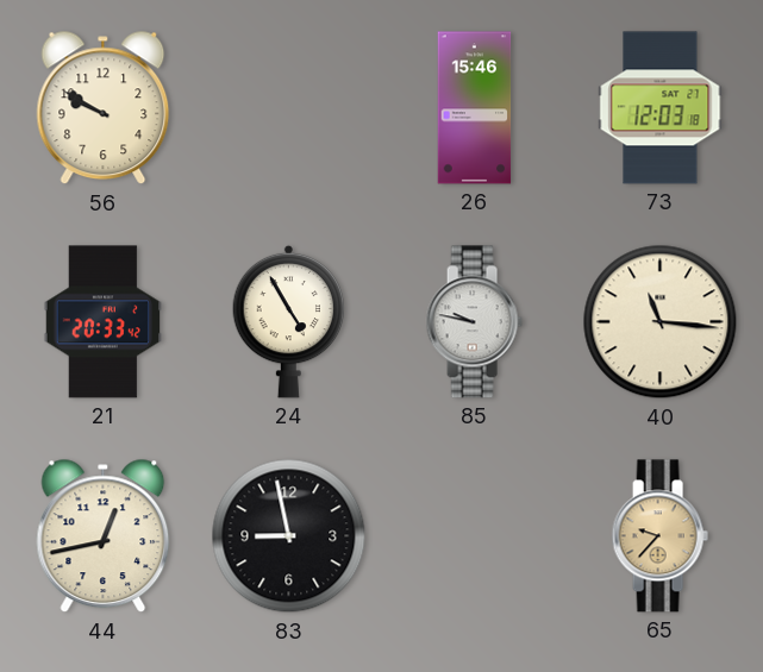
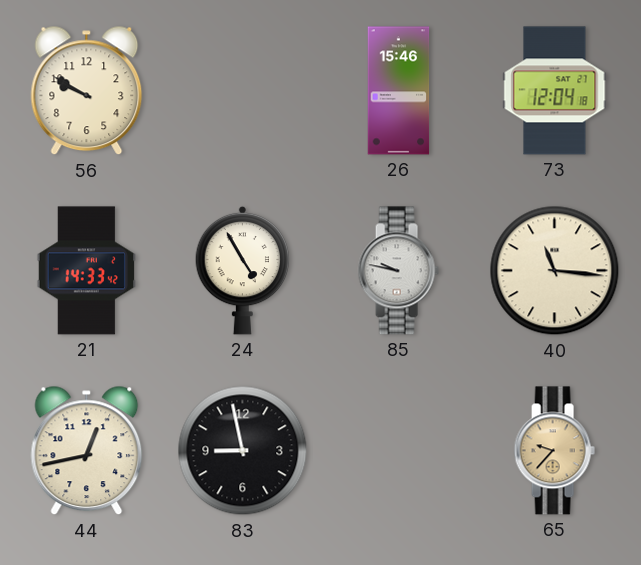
73: 12:03 -> 12:04
21: 20:33 -> 14:33
